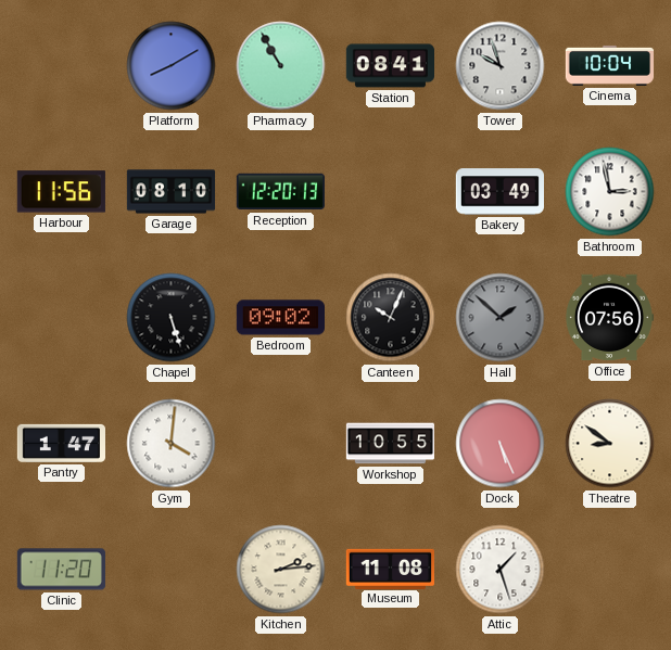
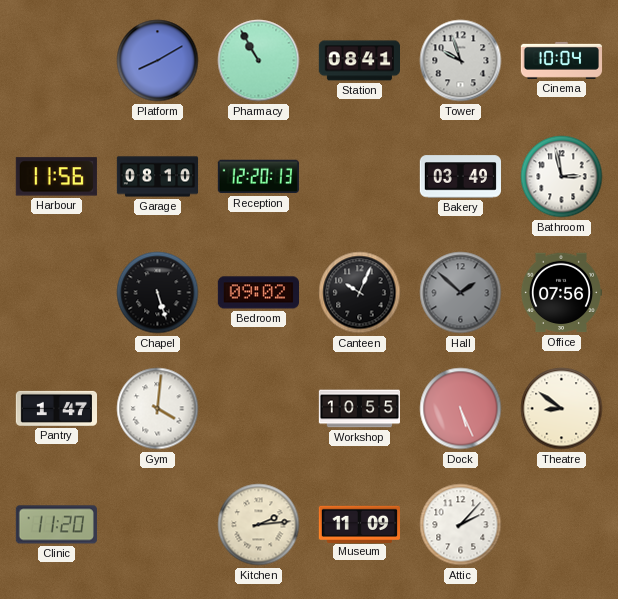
Museum: 11:08 -> 11:09
Attic: 1:27 -> 2:07
